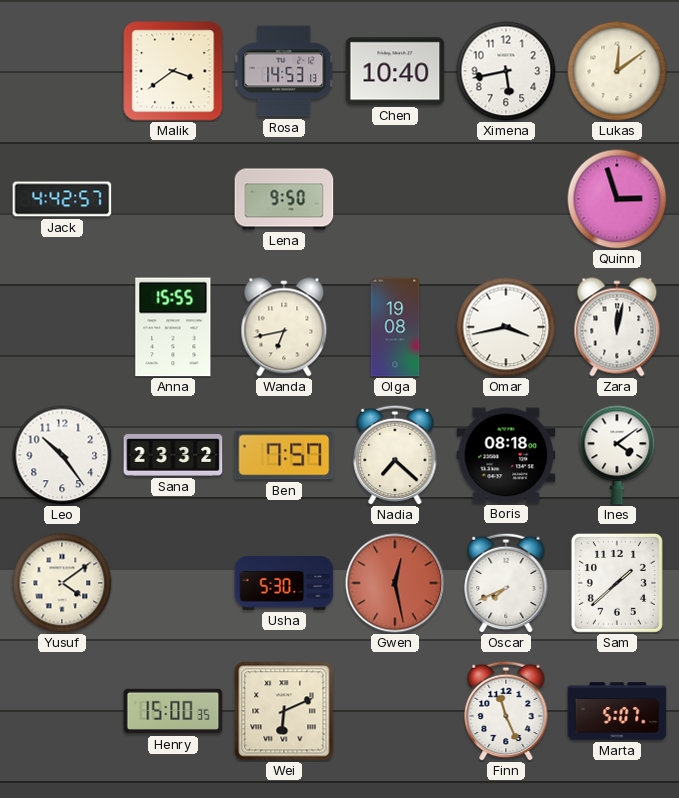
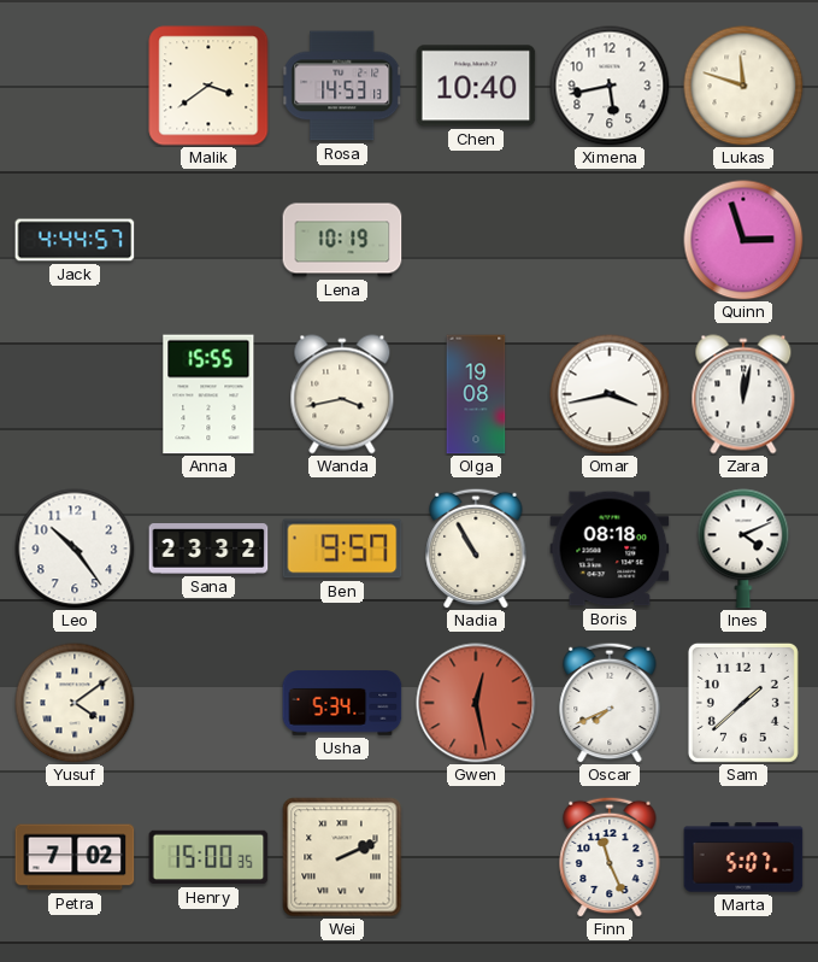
Lukas: 12:09 -> 11:48
Jack: 4:42 -> 4:44
Lena: 9:50 -> 10:19
Wanda: 6:43 -> 3:43
Ben: 7:57 -> 9:57
Nadia: 7:22 -> 10:55
Ines: 4:09 -> 4:11
Usha: 5:30 -> 5:34
Petra: none -> 7:02
Wei: 6:11 -> 2:11
